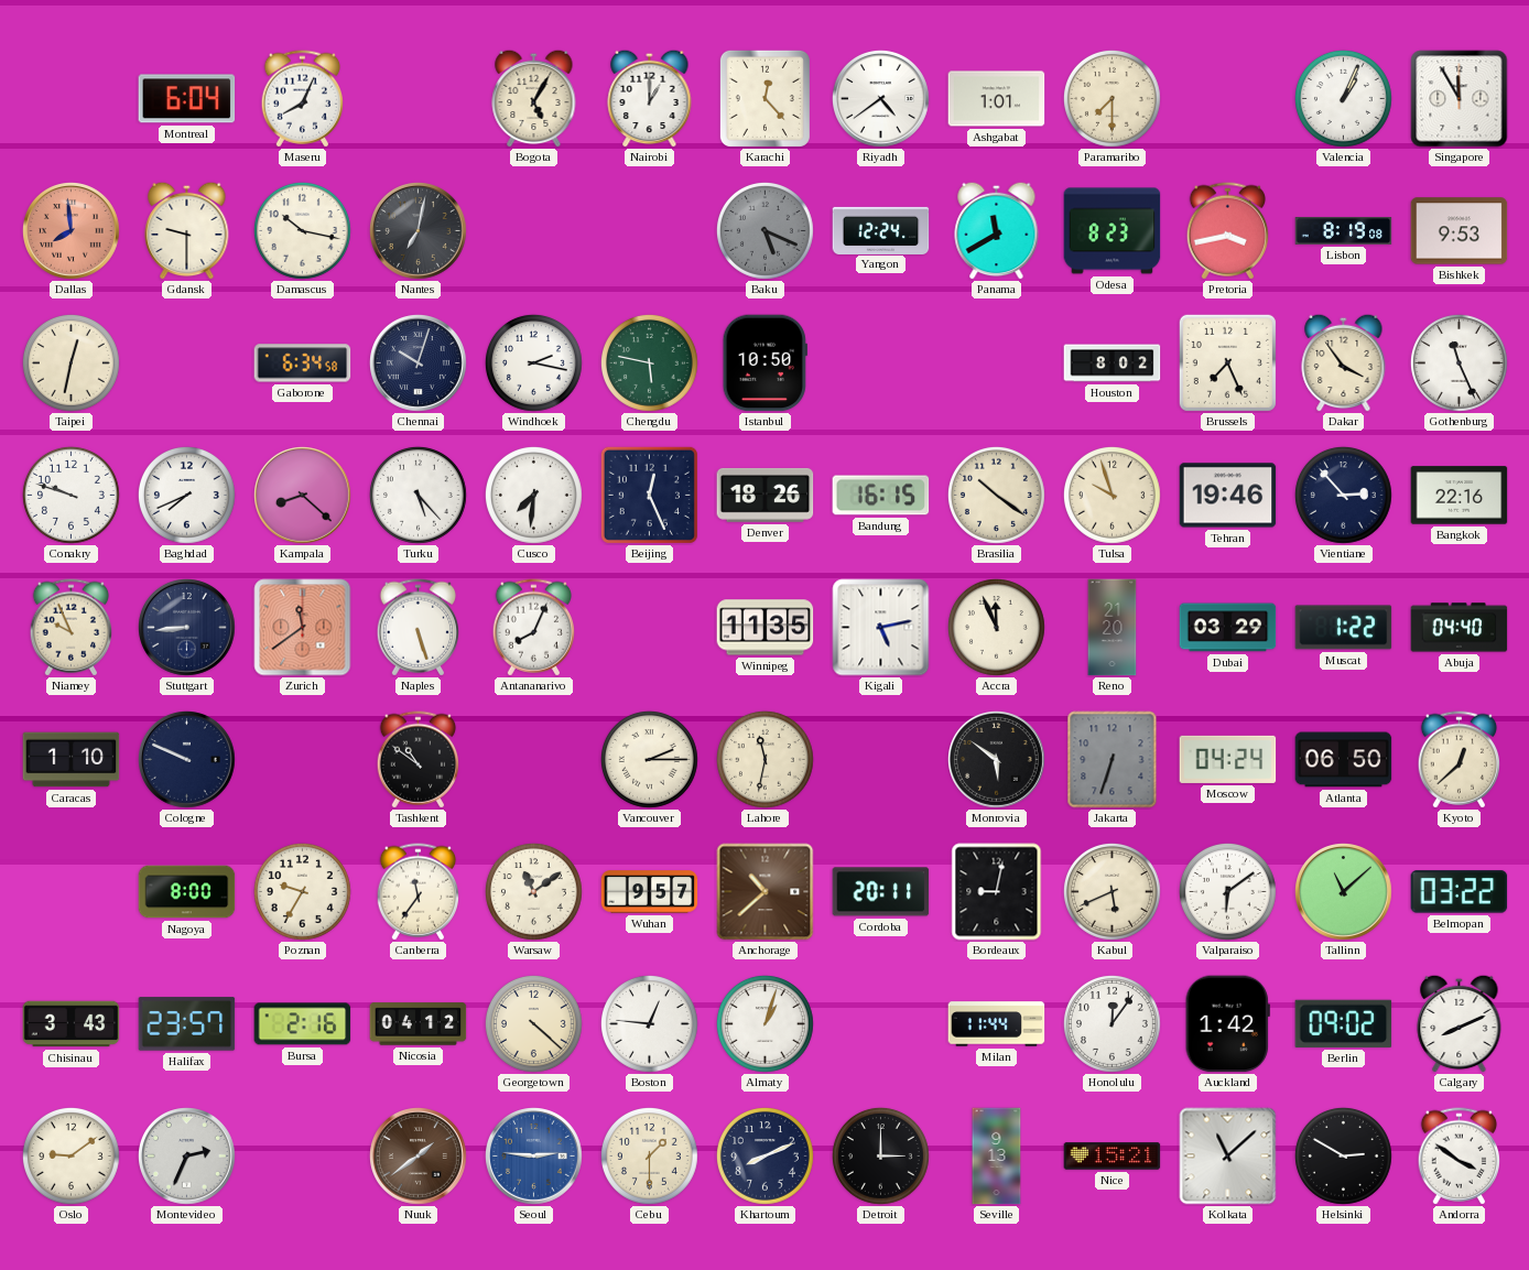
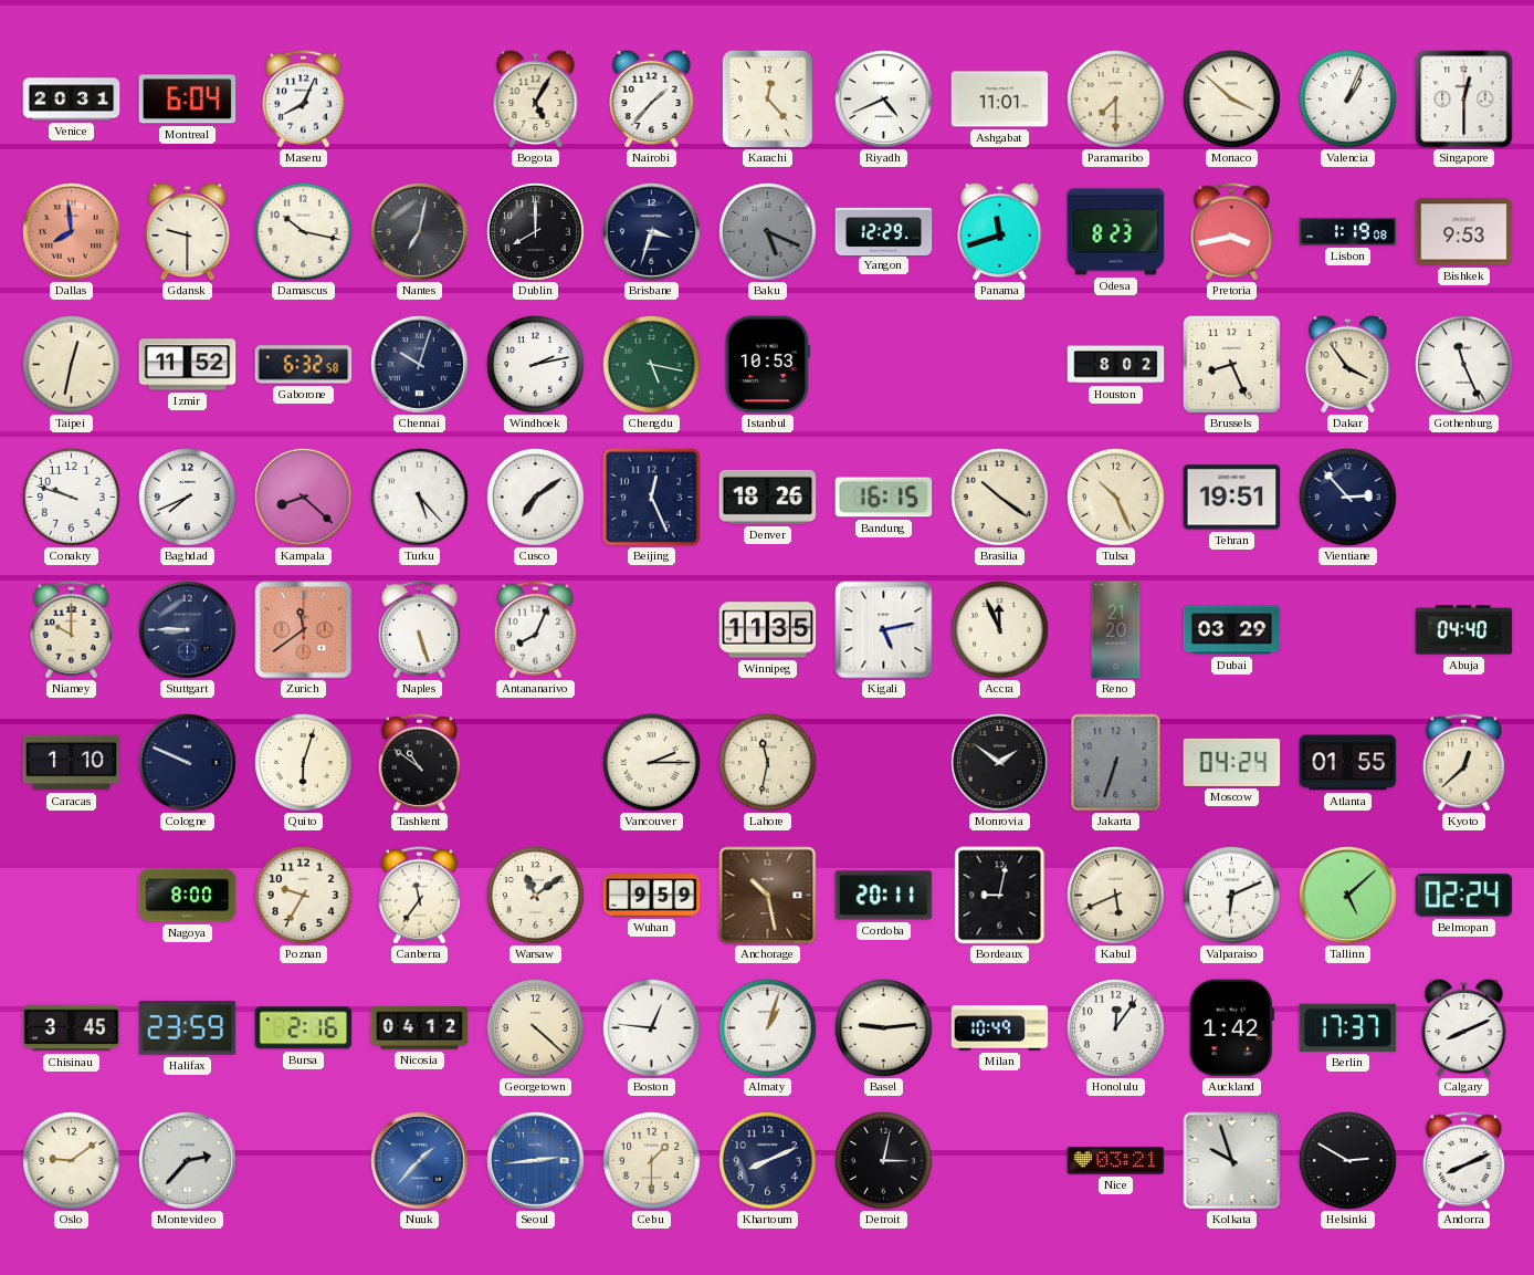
Venice: none -> 20:31
Nairobi: 1:00 -> 1:37
Riyadh: 4:39 -> 4:41
Ashgabat: 1:01 -> 11:01
Monaco: none -> 3:52
Singapore: 11:55 -> 12:30
Dublin: none -> 8:00
Brisbane: none -> 3:33
Yangon: 12:24 -> 12:29
Panama: 11:40 -> 11:42
Lisbon: 8:19 -> 1:19
Izmir: none -> 11:52
Gaborone: 6:34 -> 6:32
Windhoek: 2:17 -> 2:13
Chengdu: 5:47 -> 5:17
Istanbul: 10:50 -> 10:53
Brussels: 7:26 -> 8:26
Cusco: 7:31 -> 7:09
Tulsa: 9:57 -> 10:26
Tehran: 19:46 -> 19:51
Bangkok: 22:16 -> none
Niamey: 9:56 -> 10:00
Stuttgart: 8:44 -> 8:45
Muscat: 1:22 -> none
Quito: none -> 6:03
Monrovia: 5:51 -> 1:51
Atlanta: 06:50 -> 01:55
Wuhan: 9:57 -> 9:59
Anchorage: 10:38 -> 10:28
Valparaiso: 6:09 -> 6:11
Tallinn: 11:08 -> 5:08
Belmopan: 03:22 -> 02:24
Chisinau: 3:43 -> 3:45
Halifax: 23:57 -> 23:59
Basel: none -> 9:14
Milan: 11:44 -> 10:49
Berlin: 09:02 -> 17:37
Montevideo: 2:34 -> 2:37
Nuuk: 1:39 -> 1:37
Nuuk dial: brown -> blue
Seoul: 2:46 -> 2:44
Detroit: 3:00 -> 3:02
Seville: 9:13 -> none
Nice: 15:21 -> 03:21
Kolkata: 11:08 -> 9:57
Andorra: 3:51 -> 8:11
